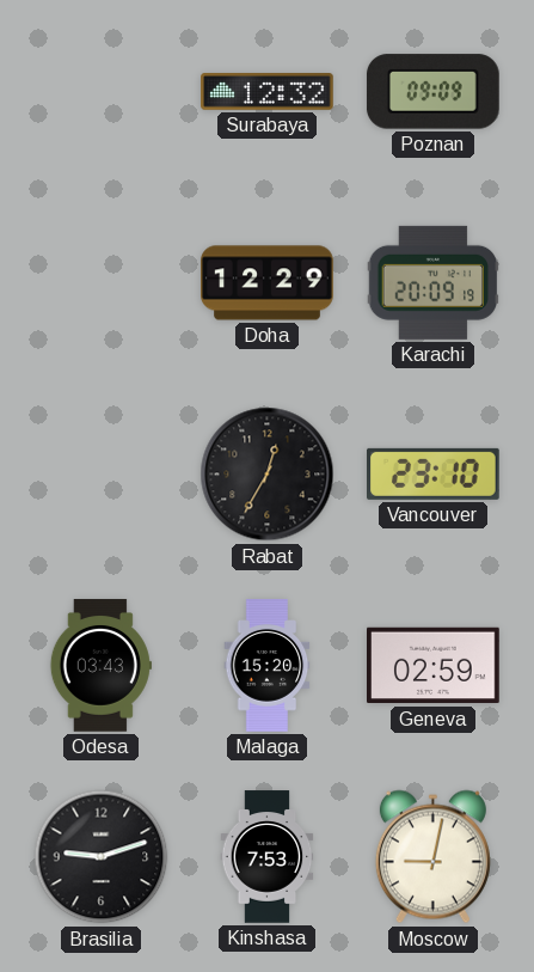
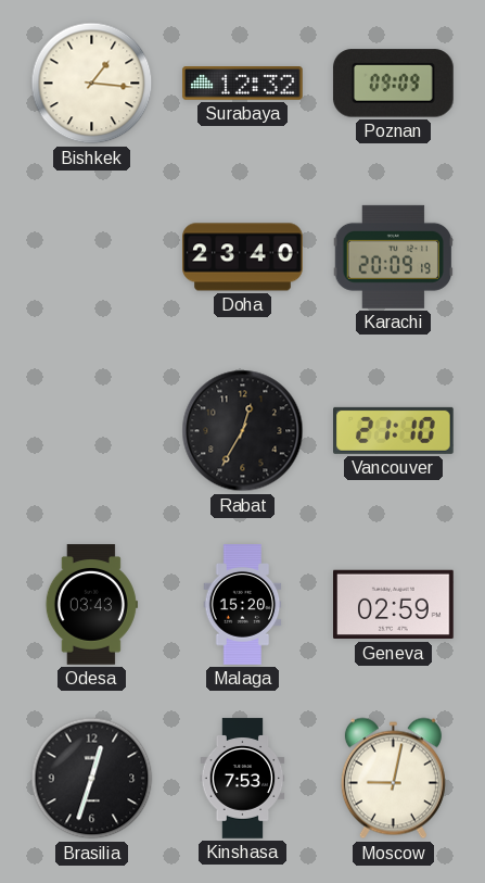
Bishkek: none -> 1:16
Doha: 12:29 -> 23:40
Vancouver: 23:10 -> 21:10
Brasilia: 9:12 -> 12:33
